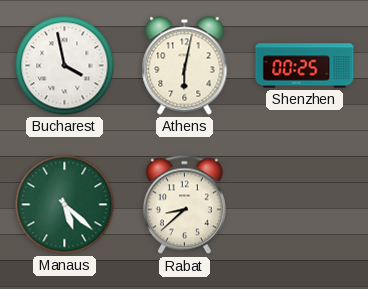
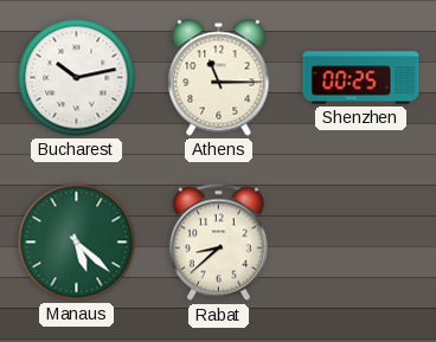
Bucharest: 3:58 -> 10:13
Athens: 6:02 -> 11:15
